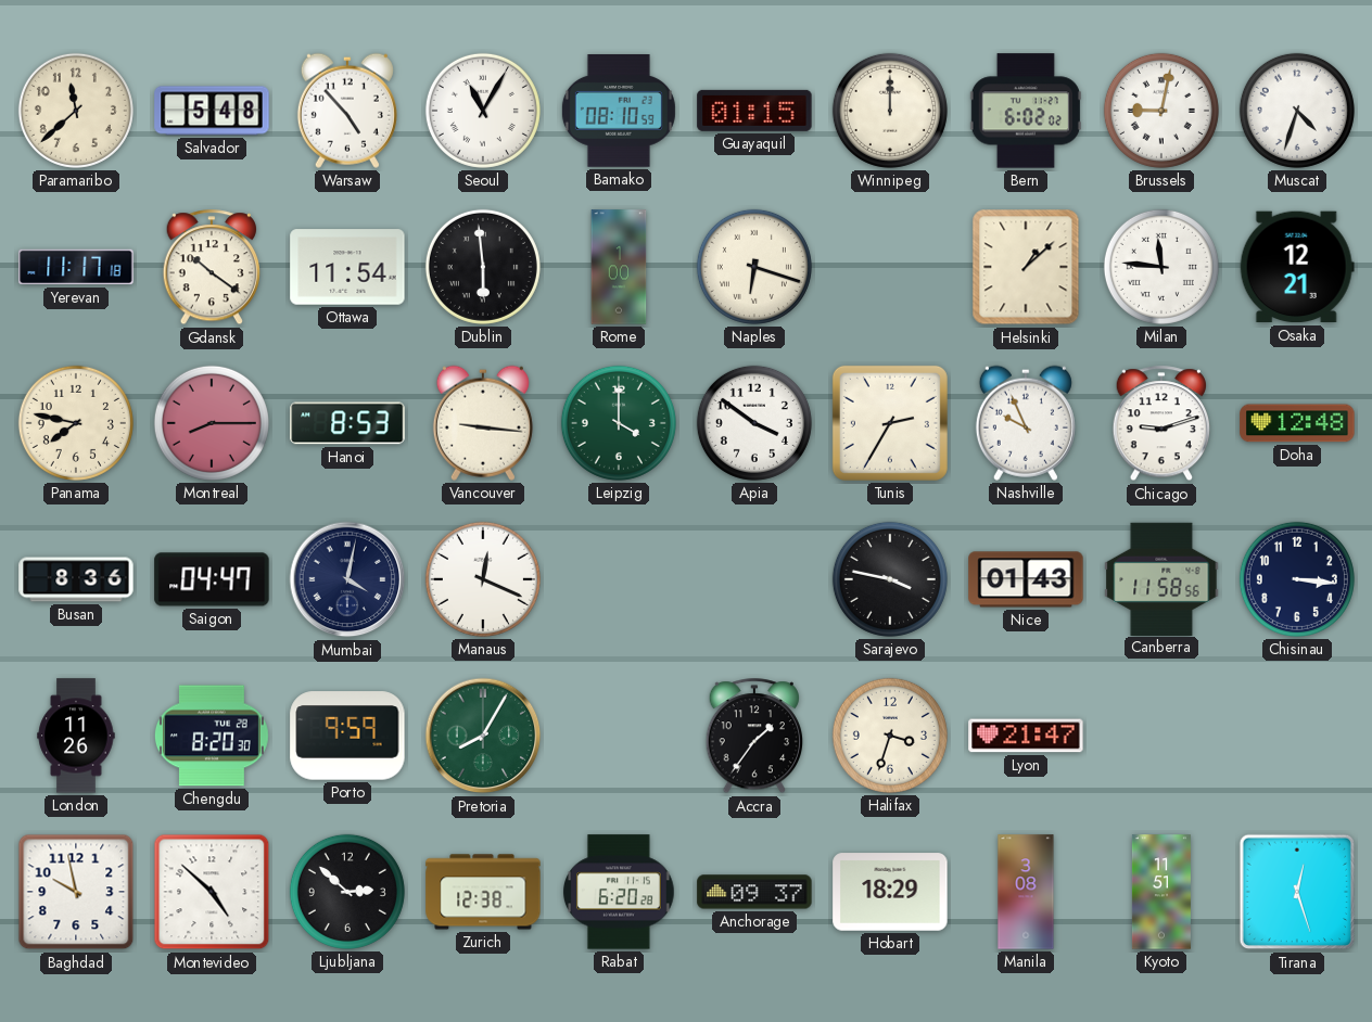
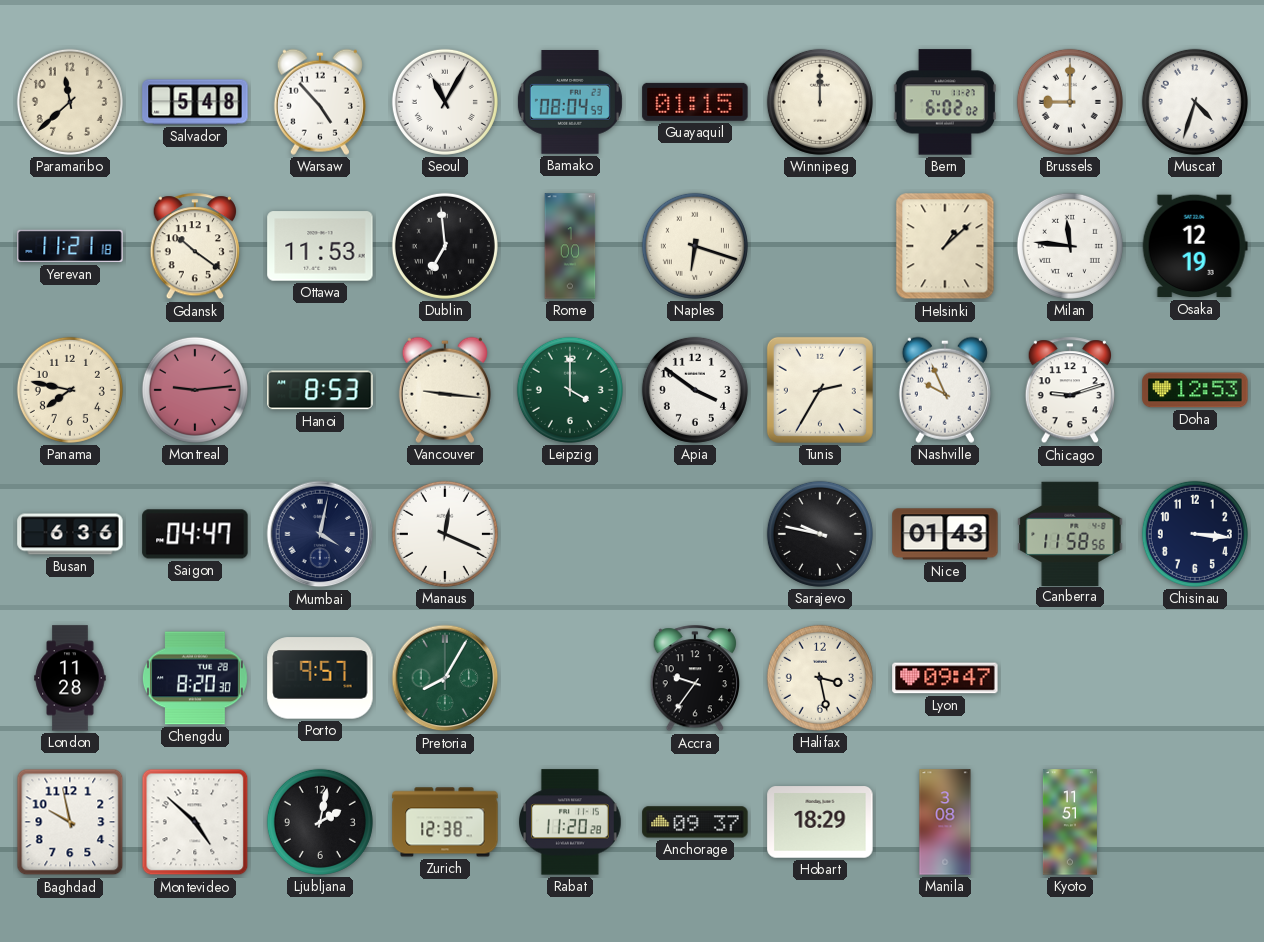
Bamako: 08:10 -> 08:04
Brussels: 9:02 -> 9:00
Yerevan: 11:17 -> 11:21
Ottawa: 11:54 -> 11:53
Dublin: 5:59 -> 6:59
Osaka: 12:21 -> 12:19
Montreal: 8:15 -> 9:14
Doha: 12:48 -> 12:53
Busan: 8:36 -> 6:36
Sarajevo: 3:47 -> 9:47
London: 11:26 -> 11:28
Porto: 9:59 -> 9:57
Accra: 1:36 -> 9:36
Halifax: 3:33 -> 3:28
Lyon: 21:47 -> 09:47
Ljubljana: 2:52 -> 2:02
Rabat: 6:20 -> 11:20
Tirana: 12:27 -> none
